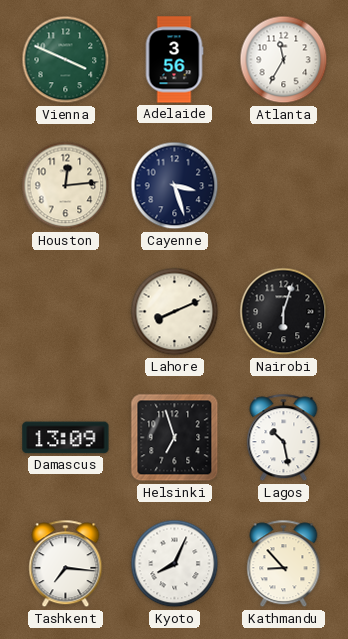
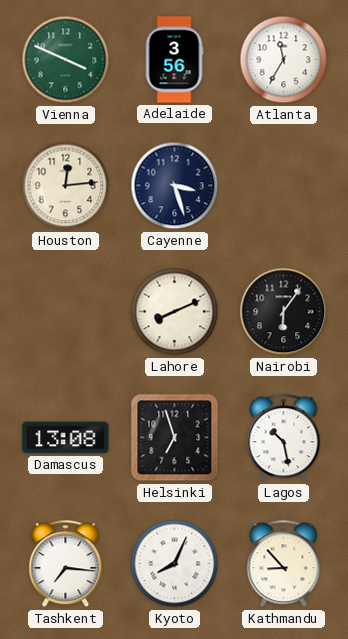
Nairobi: 6:03 -> 6:06
Damascus: 13:09 -> 13:08
